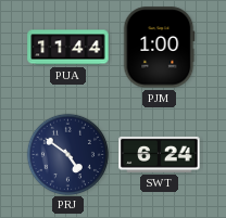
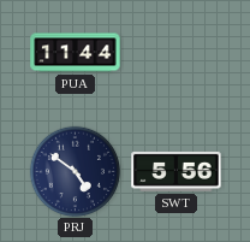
PJM: 1:00 -> none
SWT: 6:24 -> 5:56
